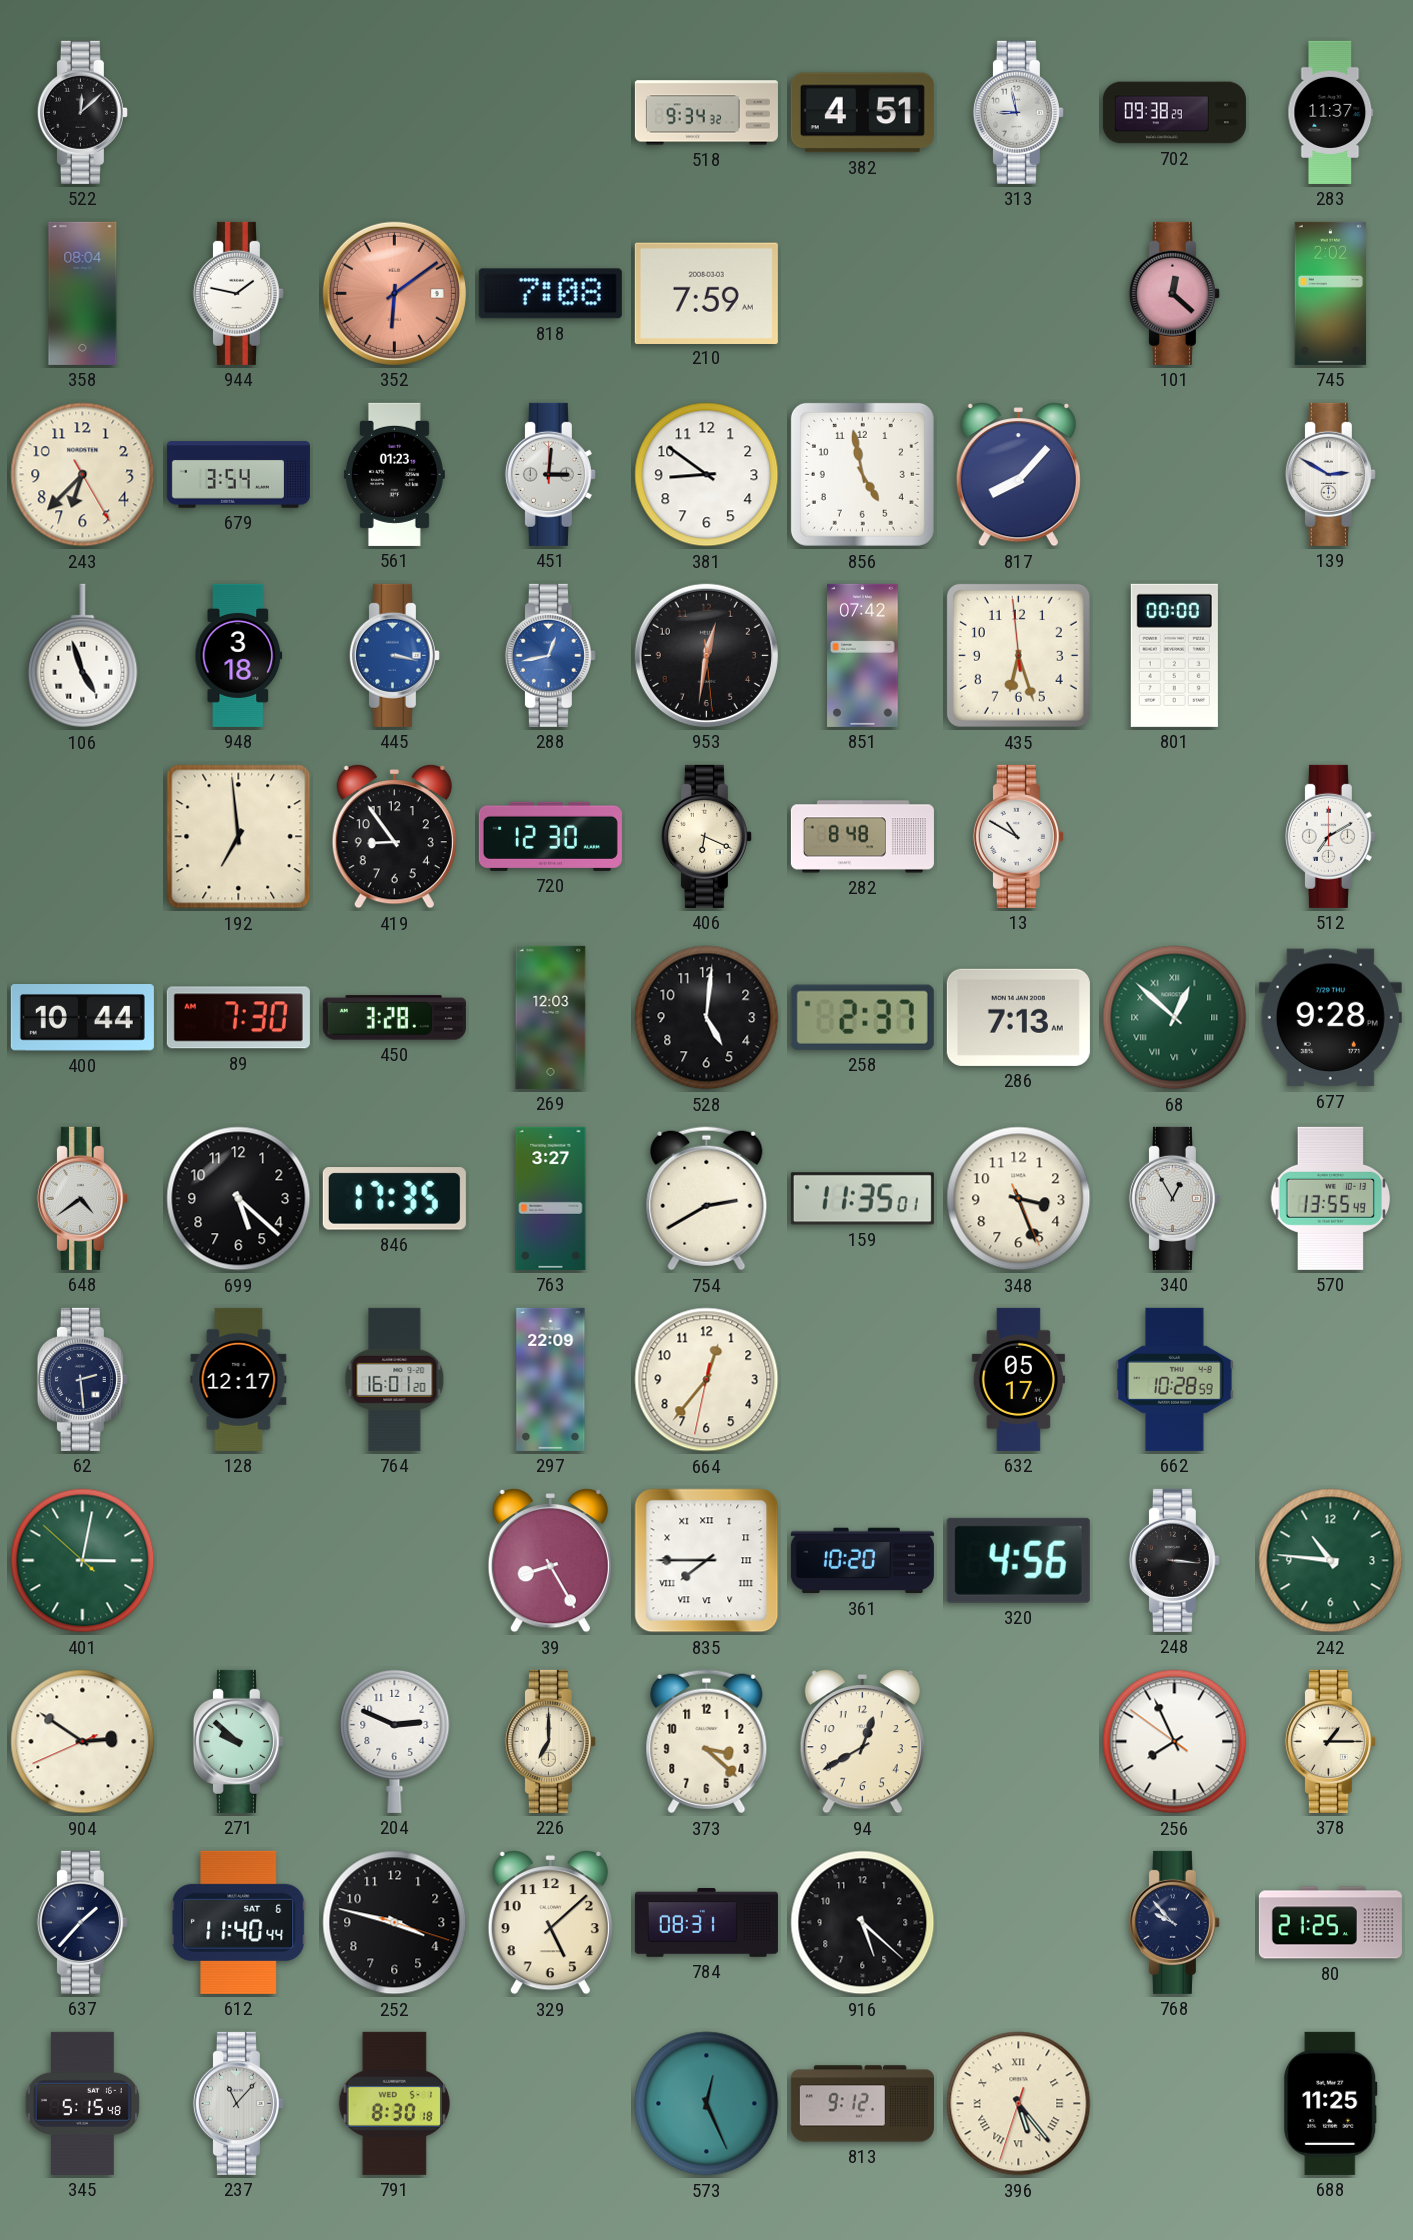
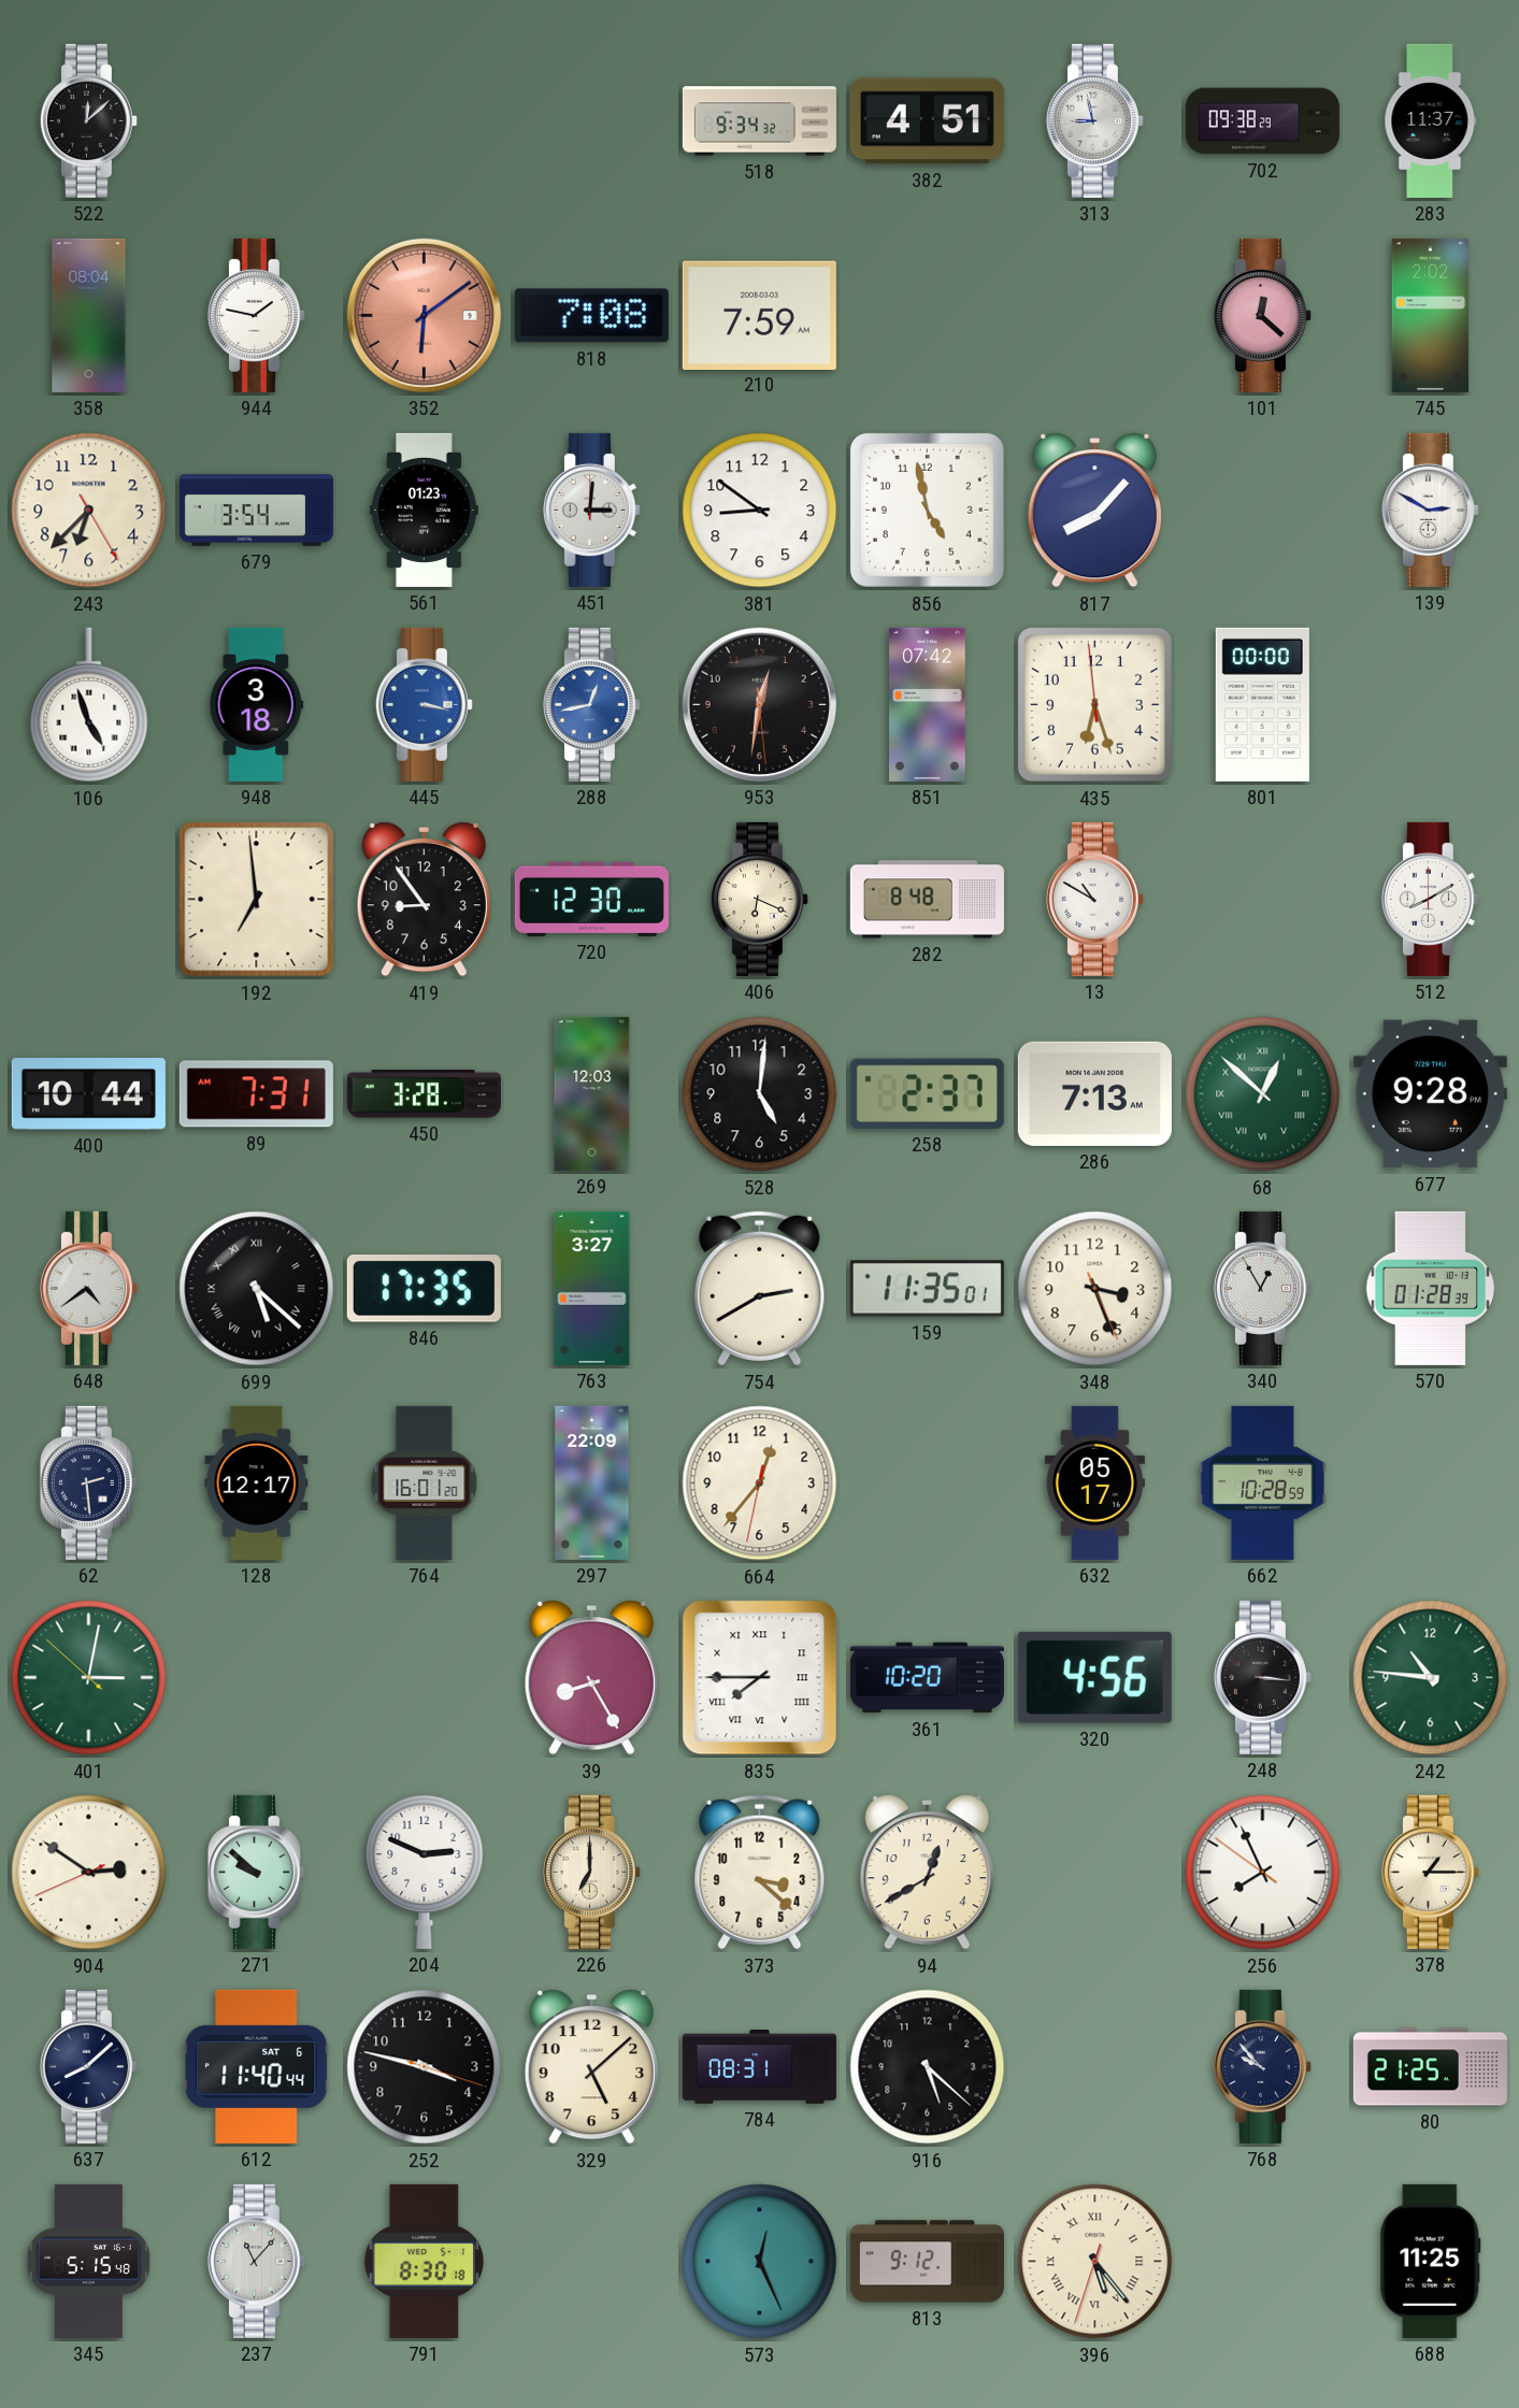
512: 7:10 -> 8:10
89: 7:30 -> 7:31
699 numerals: Arabic -> Roman
570: 13:55 -> 01:28
637: 1:37 -> 8:08
